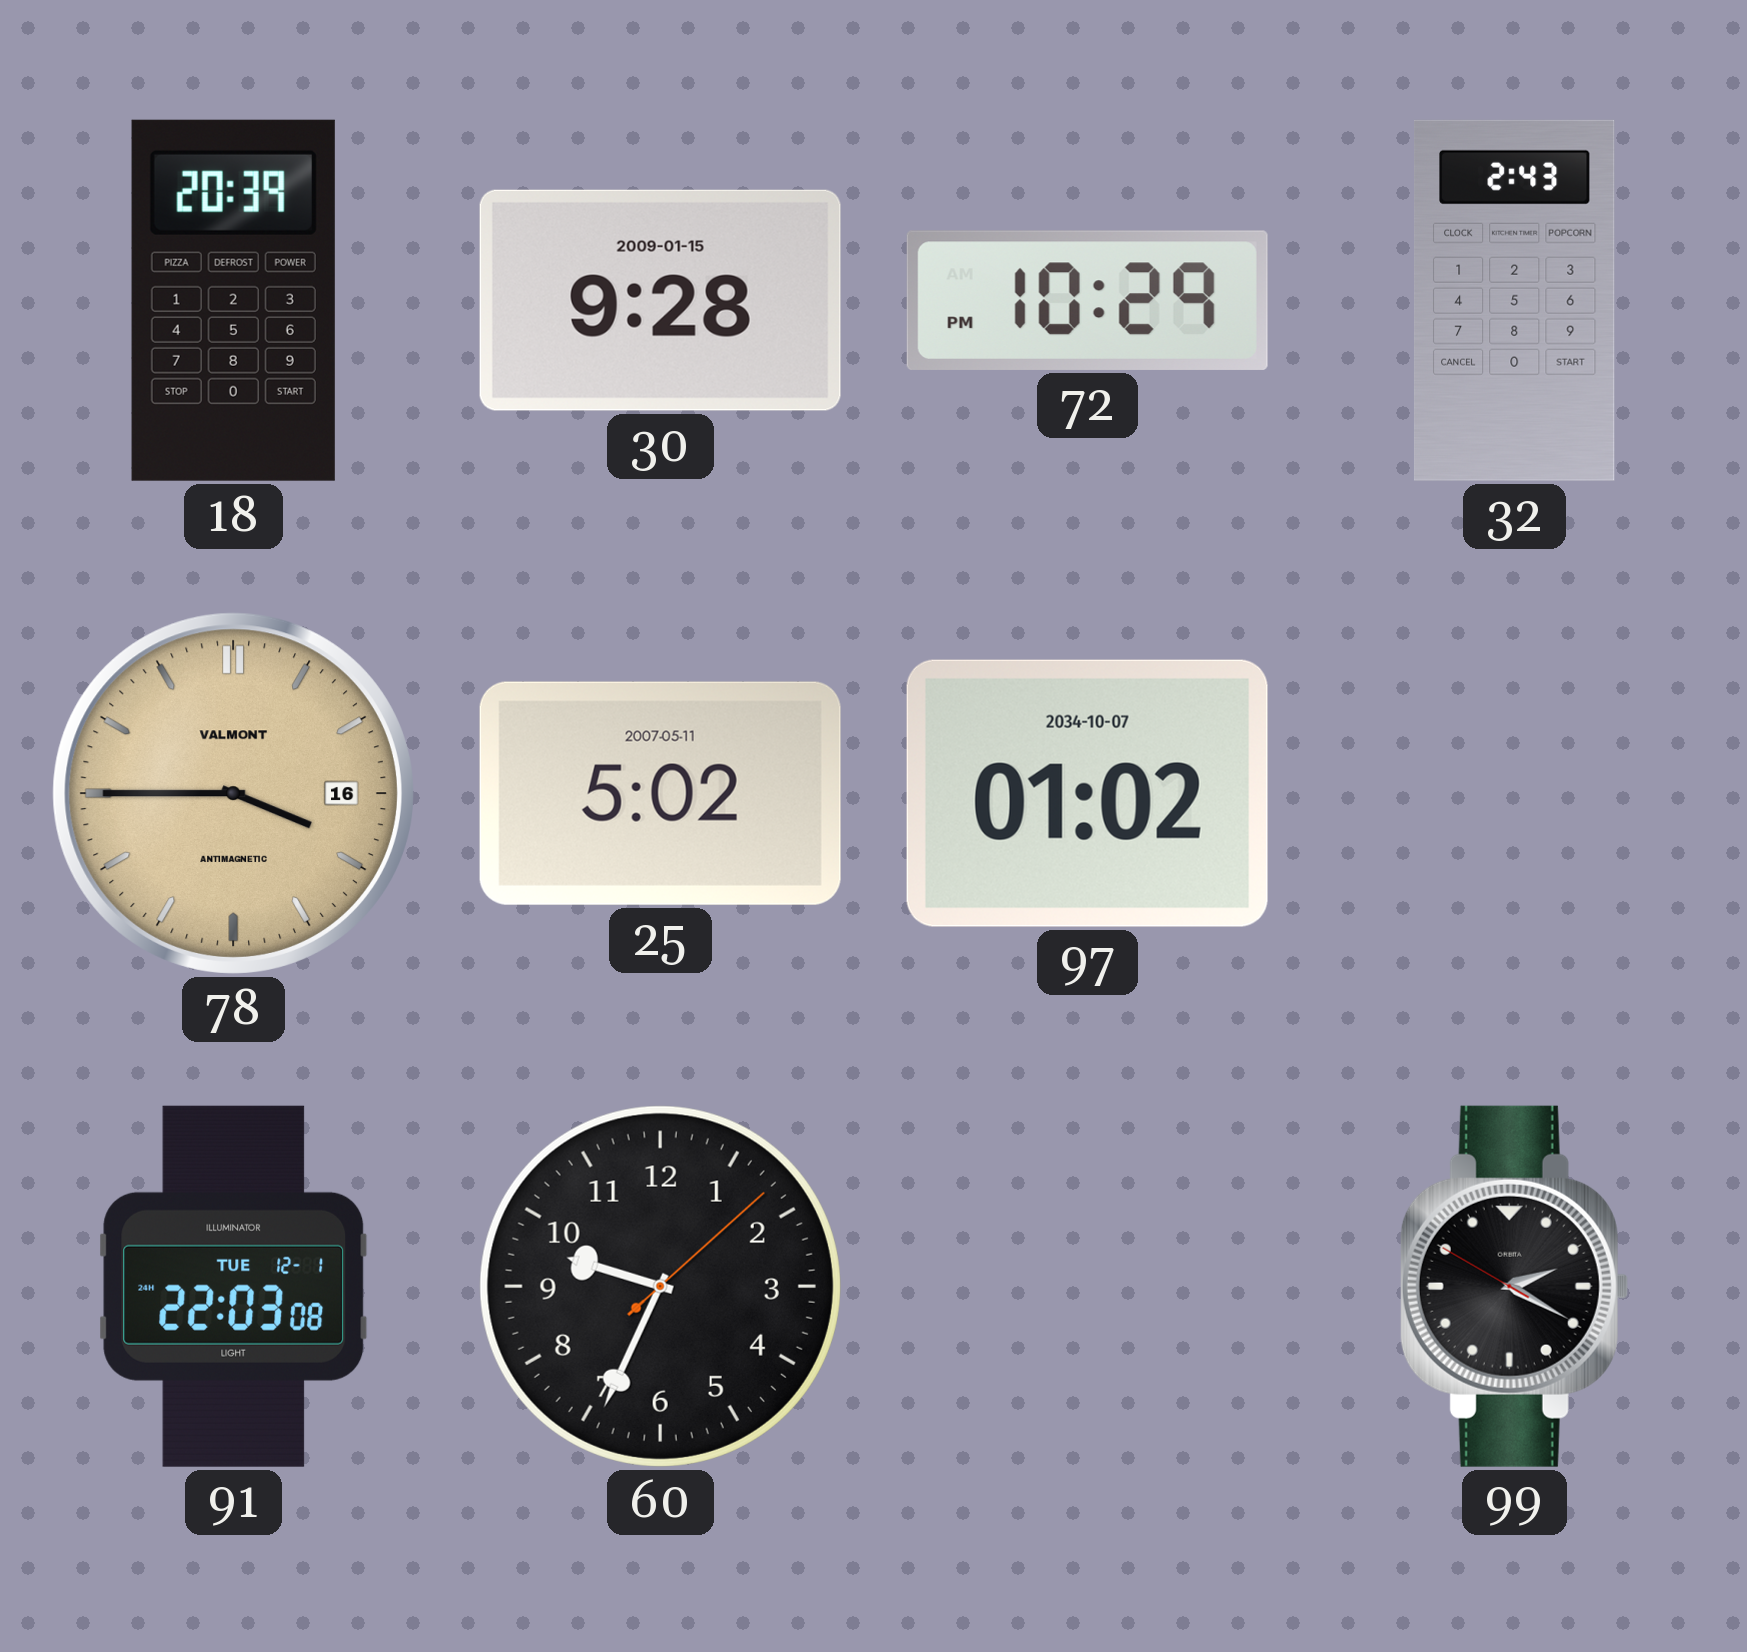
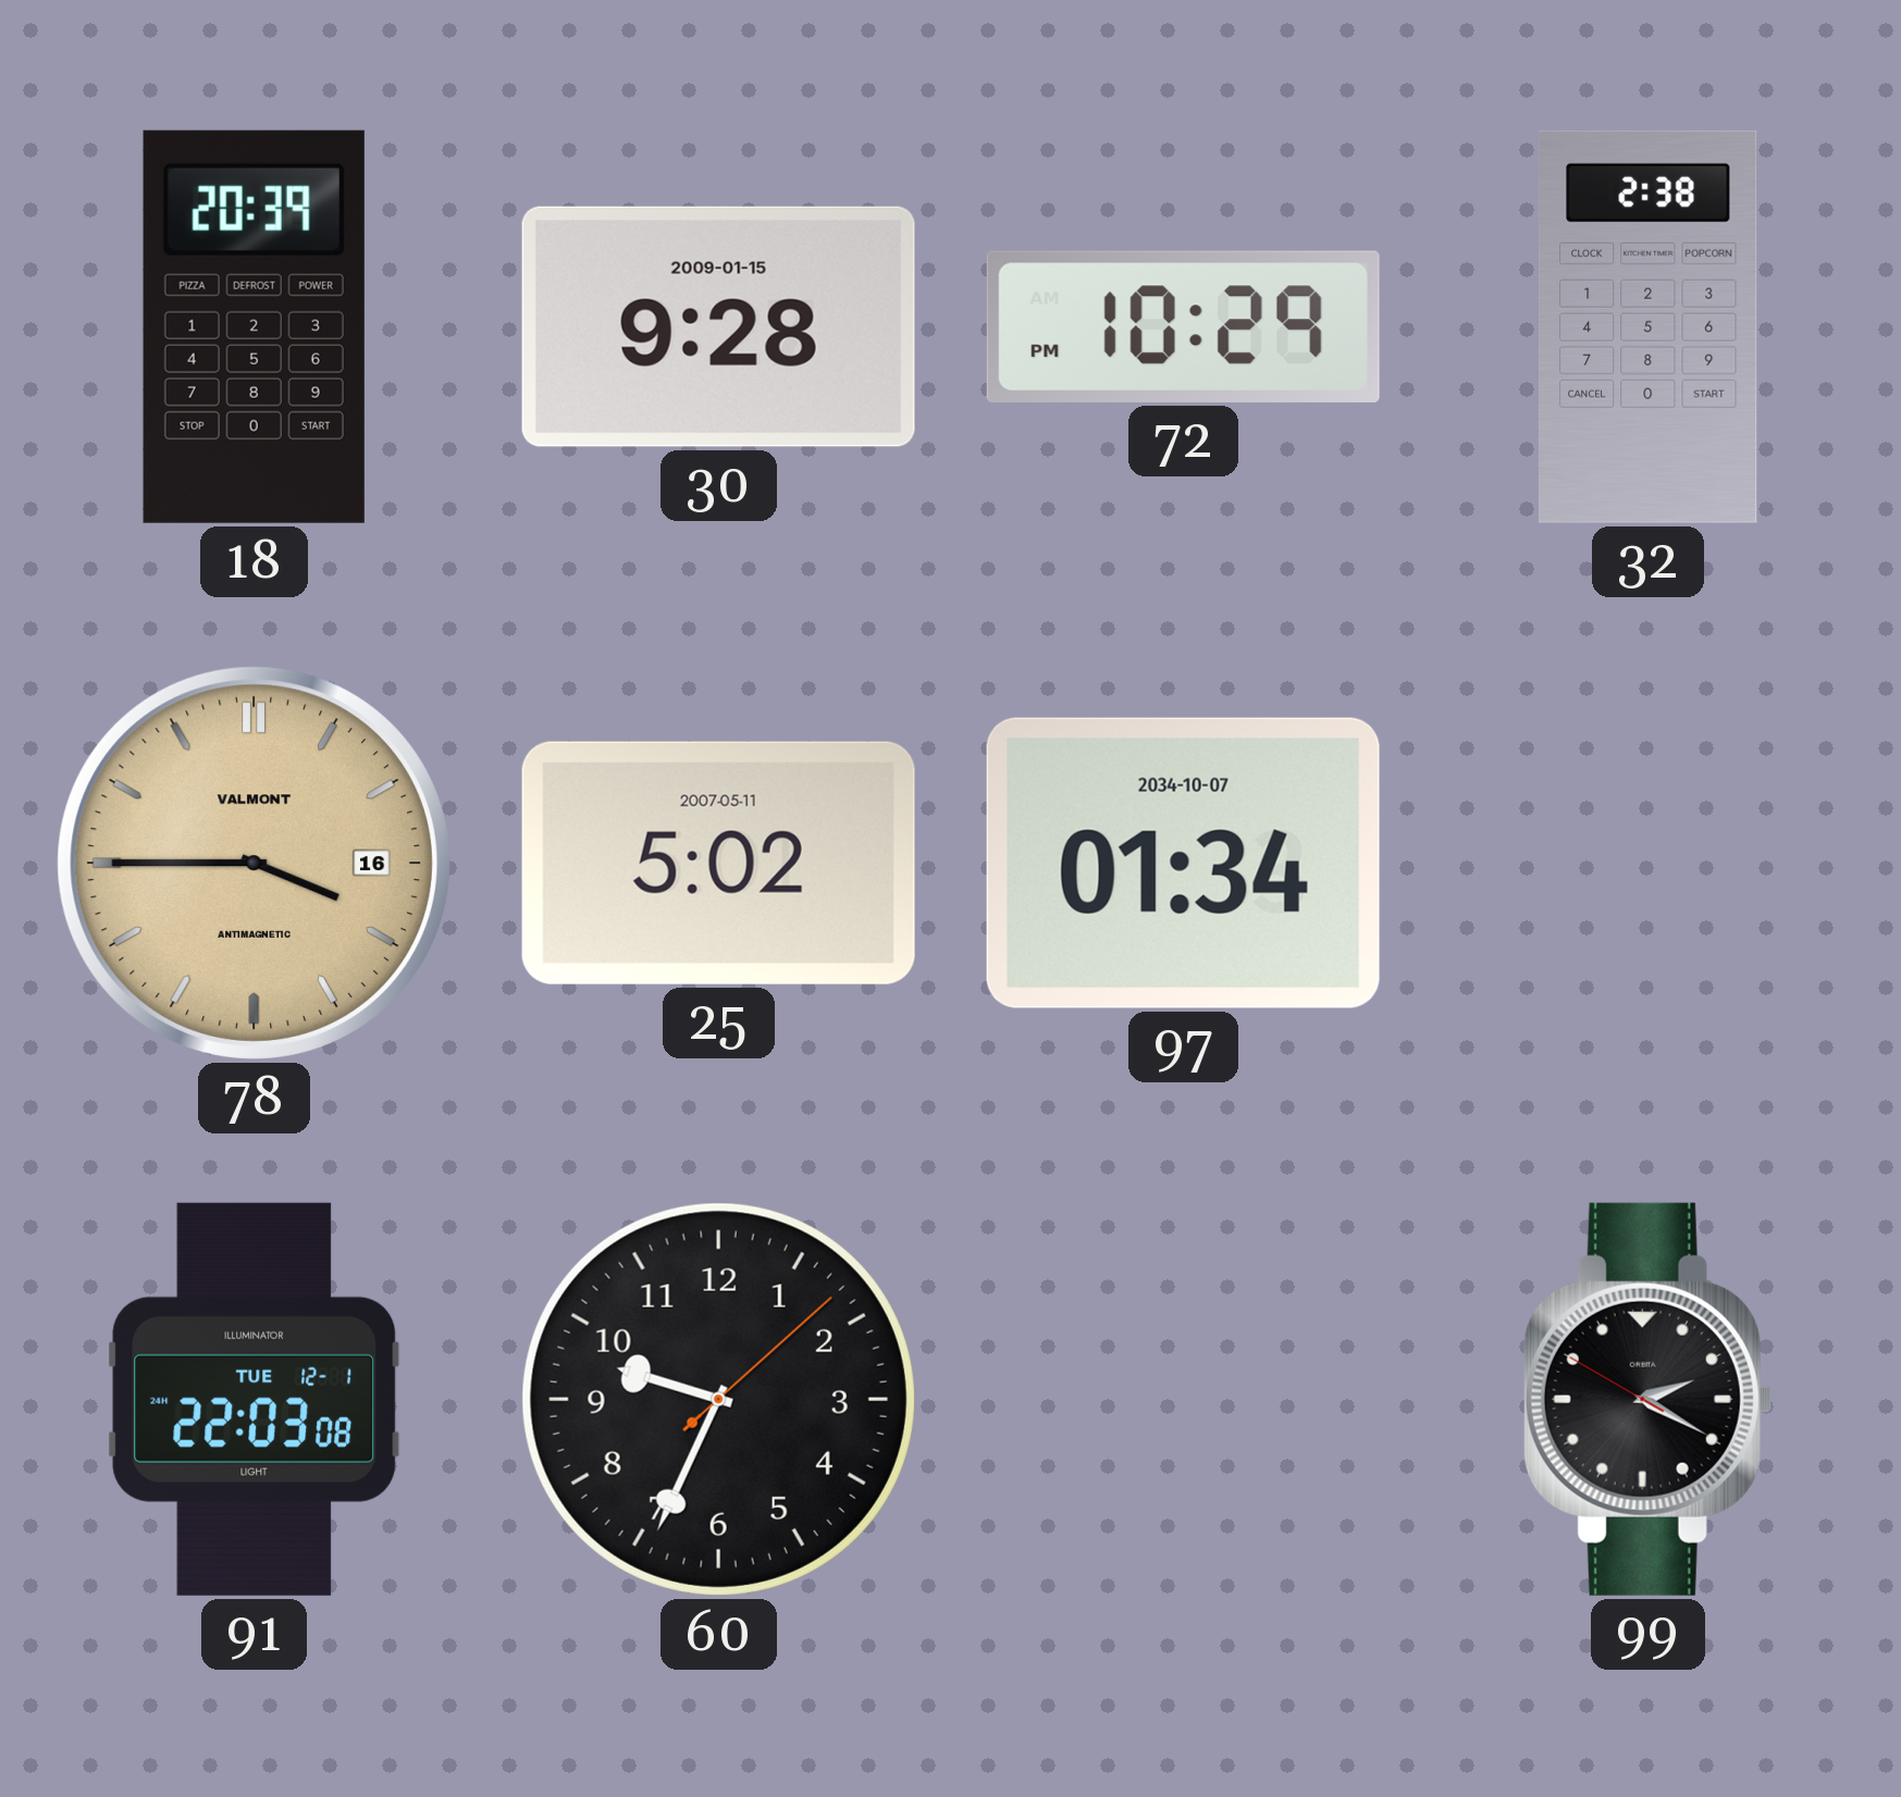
32: 2:43 -> 2:38
97: 01:02 -> 01:34
